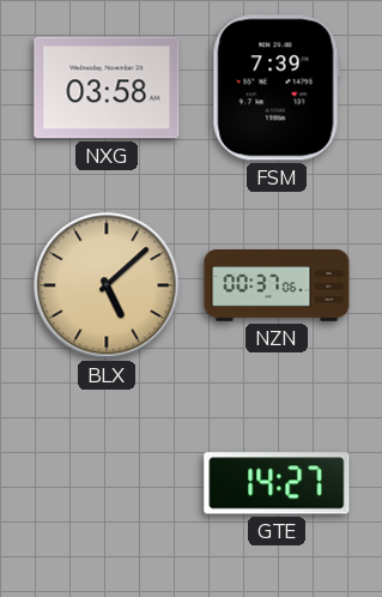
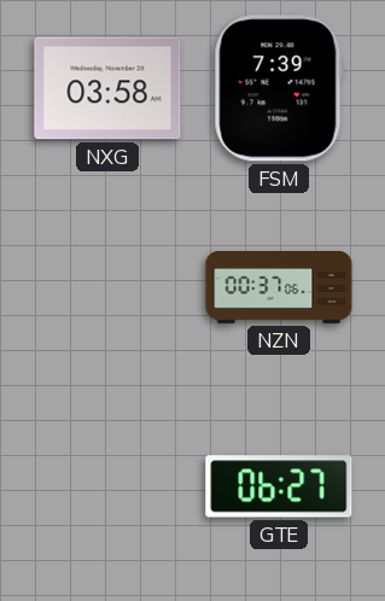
BLX: 5:08 -> none
GTE: 14:27 -> 06:27
